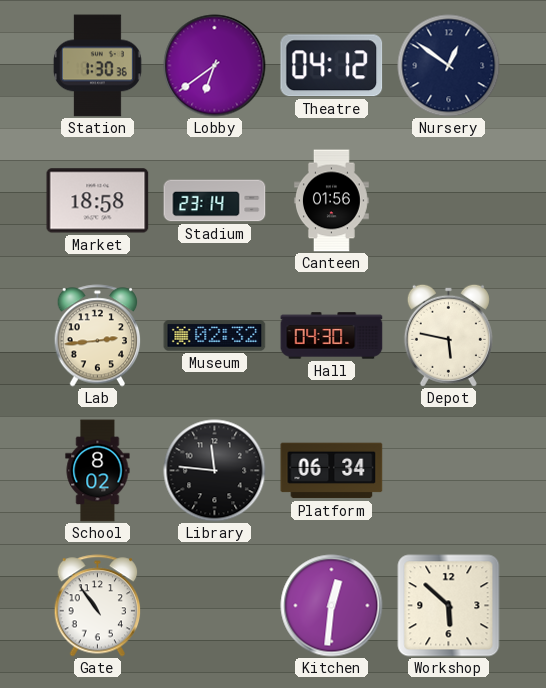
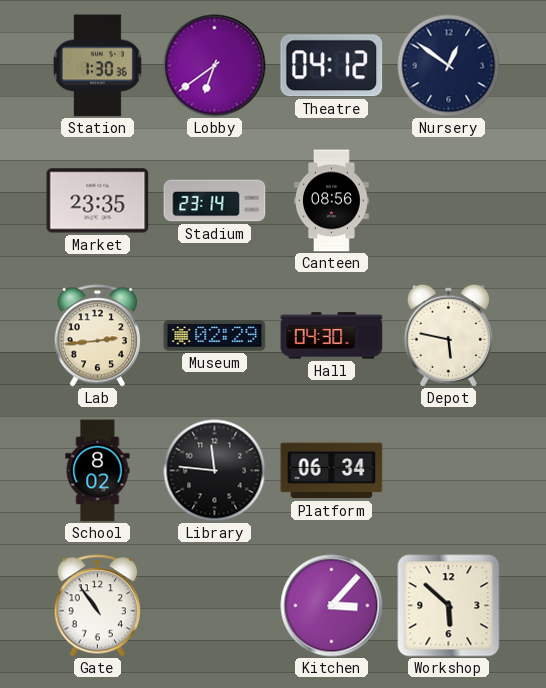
Market: 18:58 -> 23:35
Canteen: 01:56 -> 08:56
Museum: 02:32 -> 02:29
Kitchen: 12:31 -> 3:07
